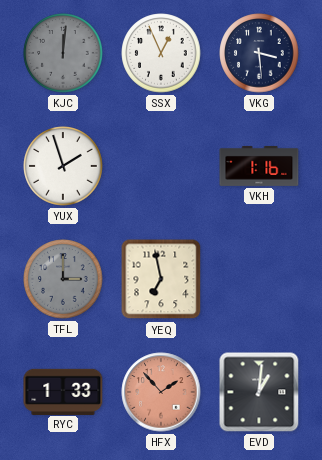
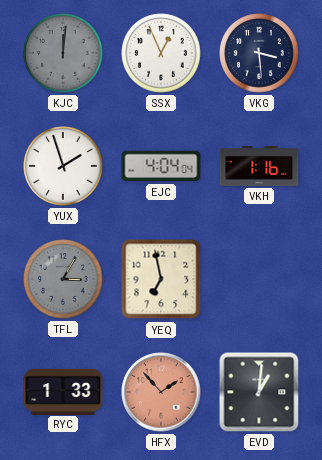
EJC: none -> 4:04
TFL: 3:00 -> 3:05
